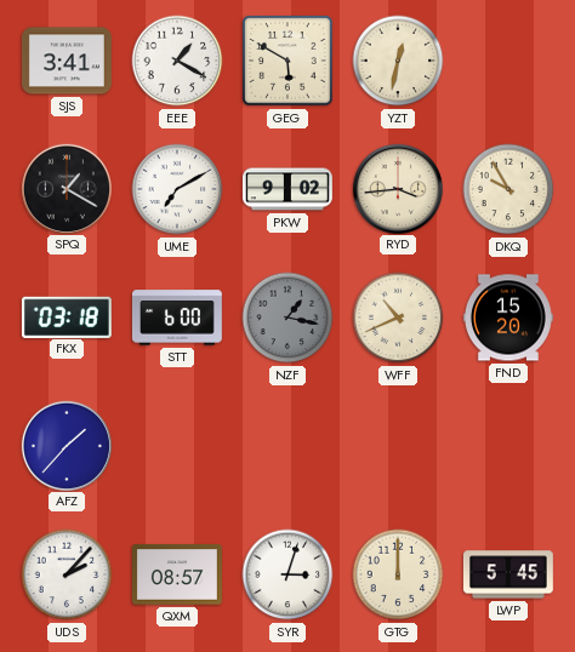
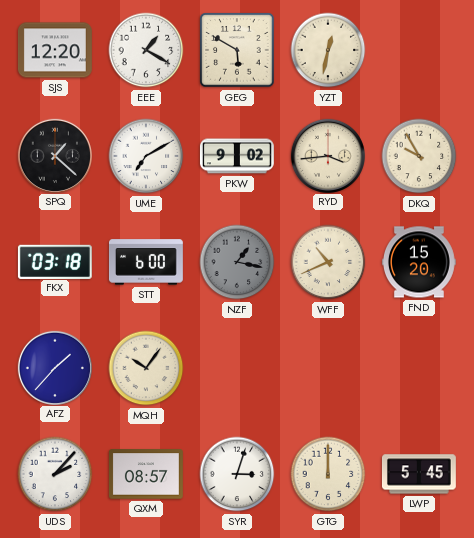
SJS: 3:41 -> 12:20
SPQ: 1:20 -> 1:22
MQH: none -> 10:06
